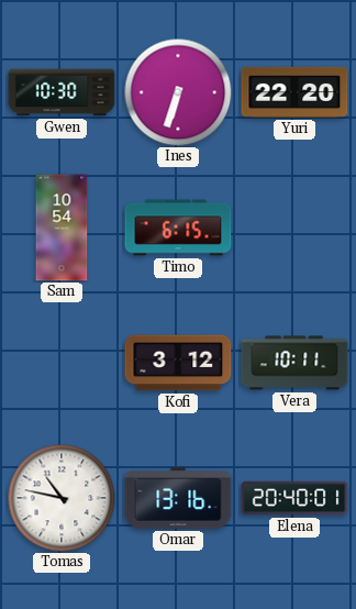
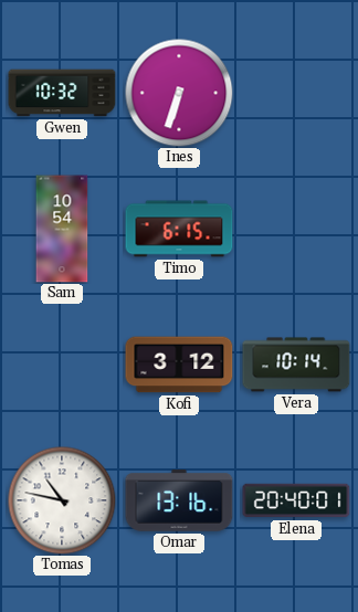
Gwen: 10:30 -> 10:32
Yuri: 22:20 -> none
Vera: 10:11 -> 10:14
